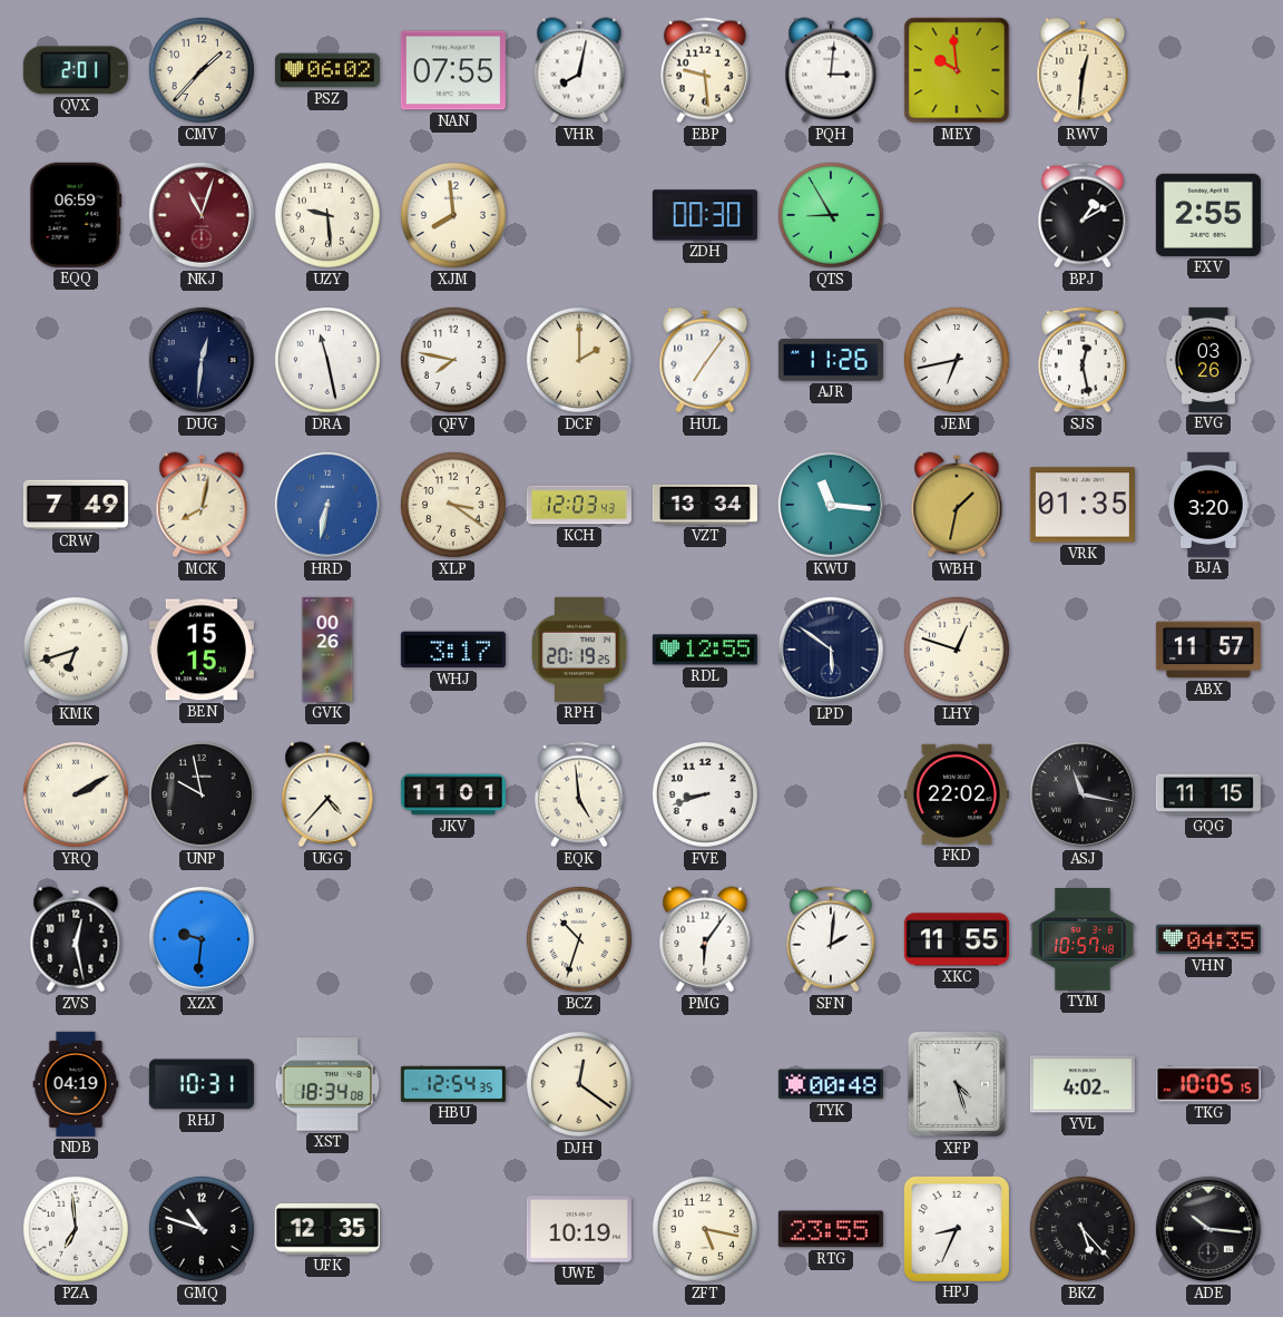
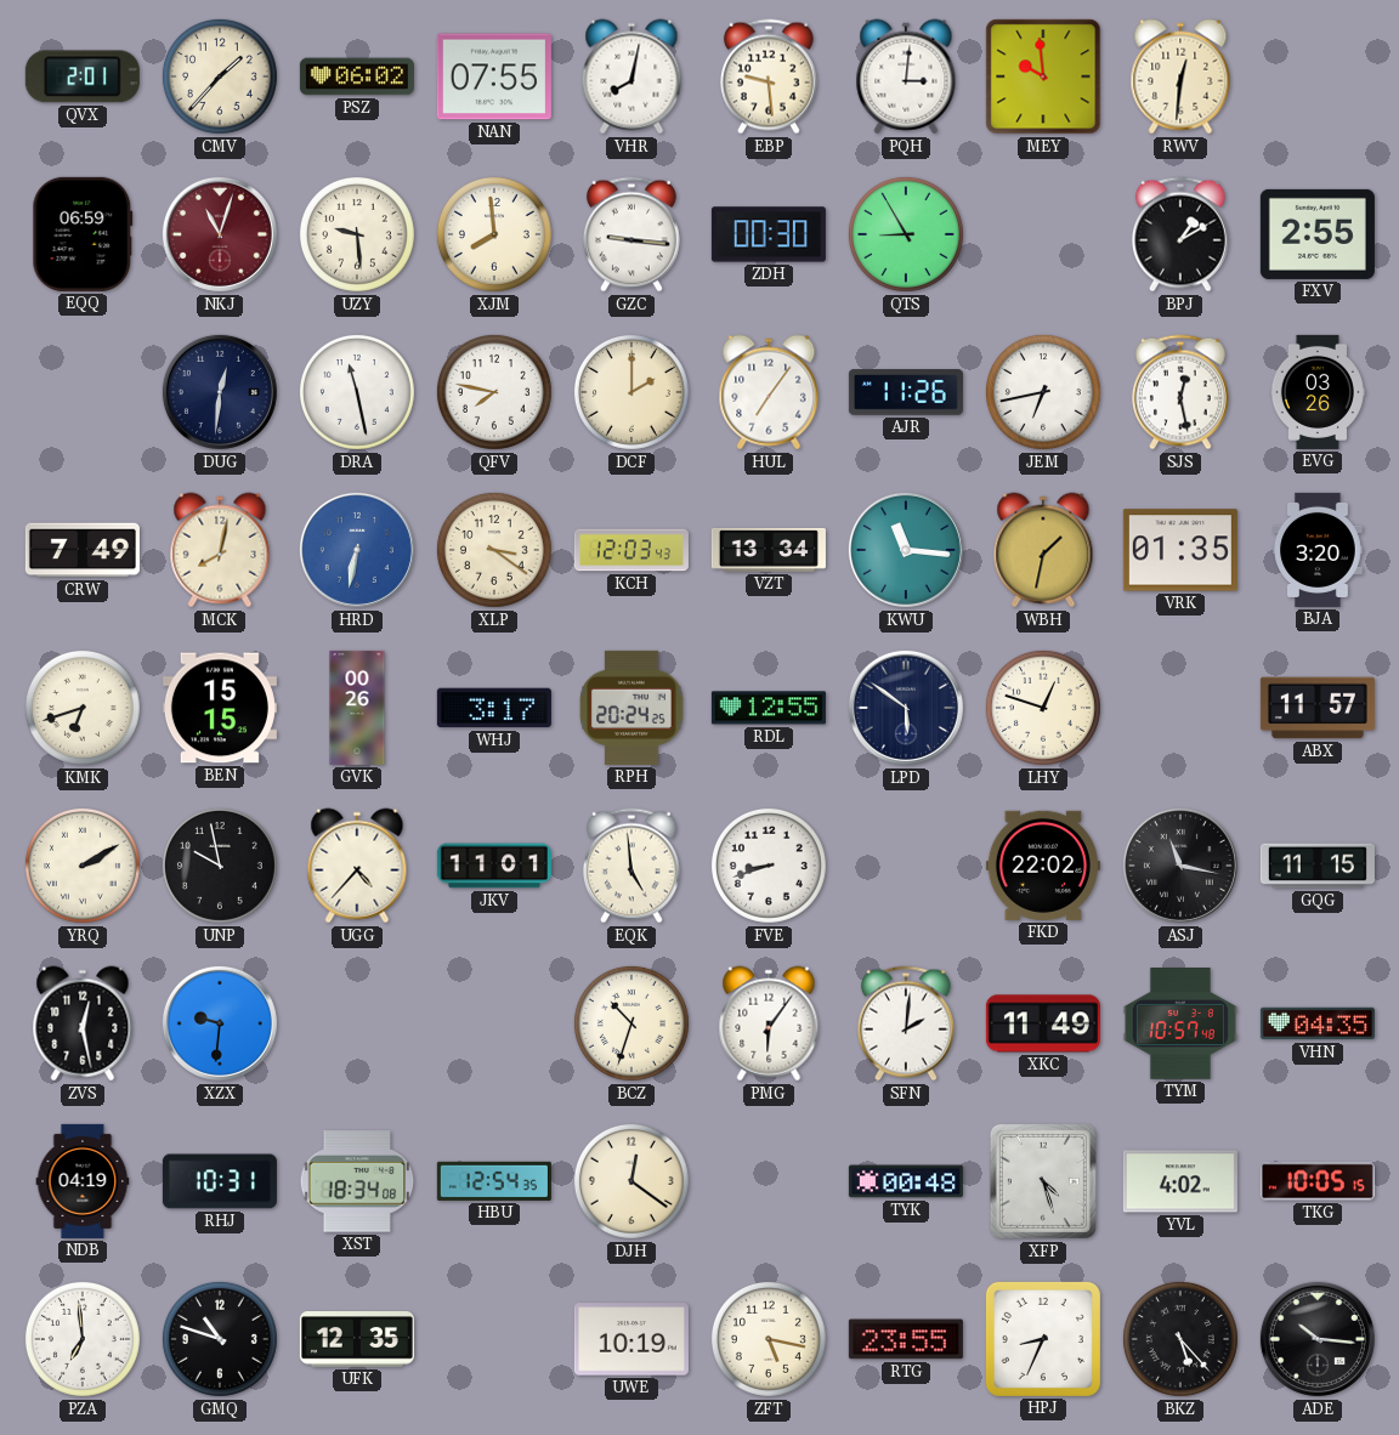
GZC: none -> 9:16
RPH: 20:19 -> 20:24
XKC: 11:55 -> 11:49
